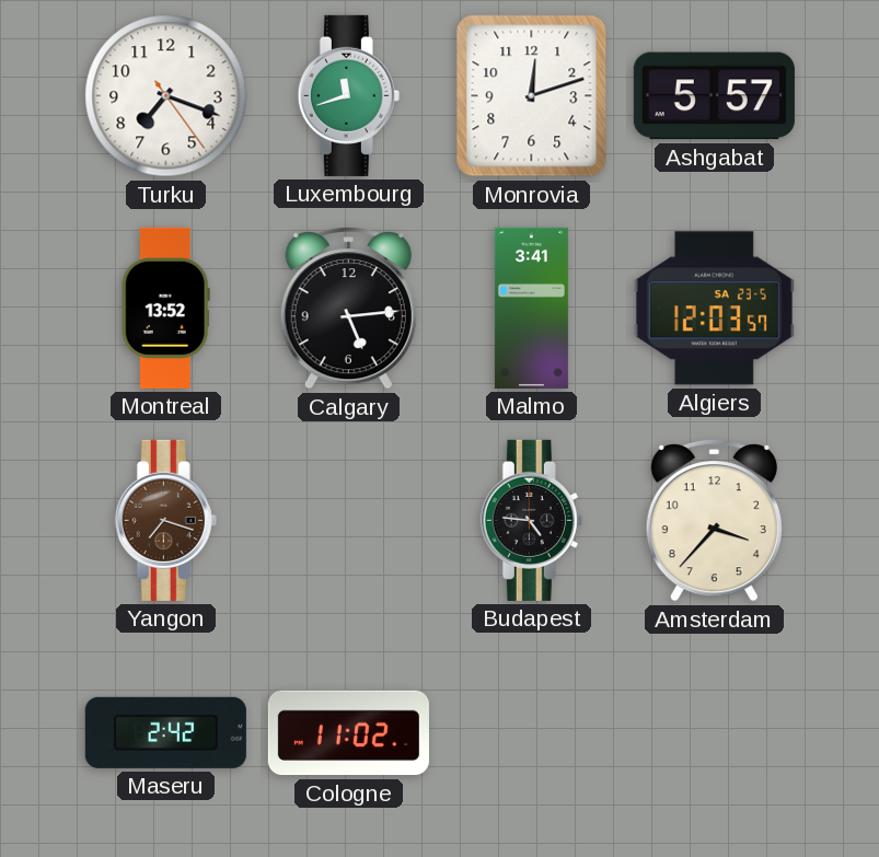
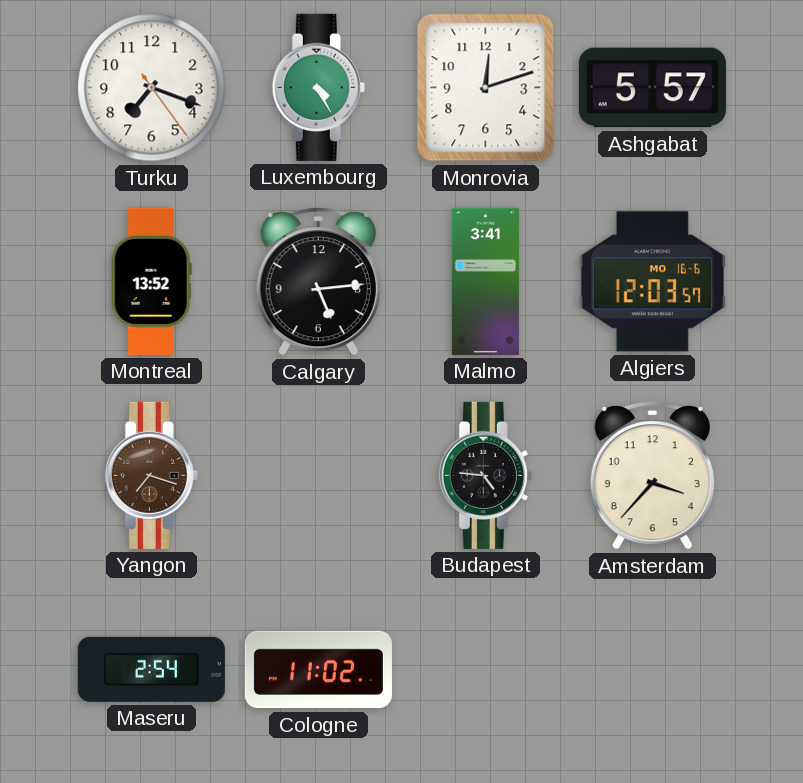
Luxembourg: 11:42 -> 4:25
Algiers date: SA 23-5 -> MO 16-6
Maseru: 2:42 -> 2:54
